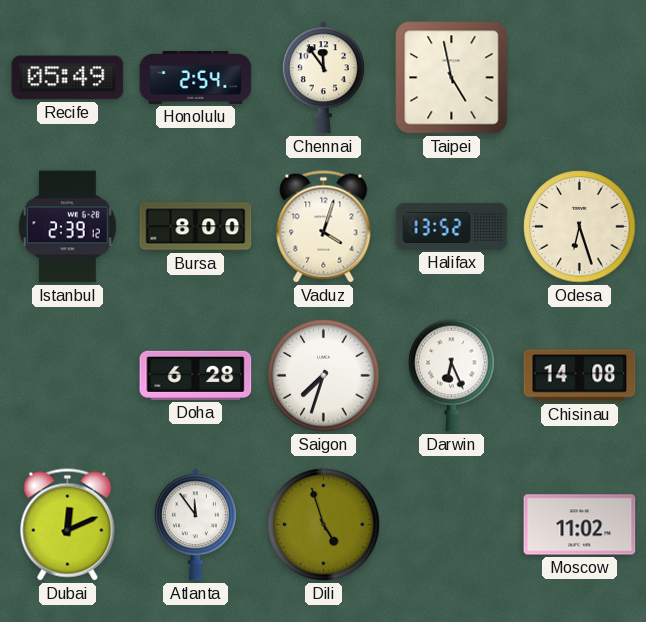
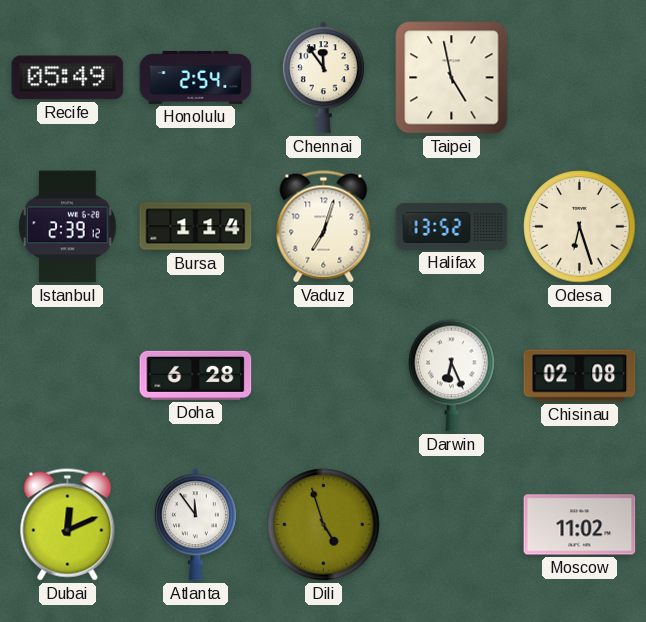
Bursa: 8:00 -> 1:14
Vaduz: 4:03 -> 7:03
Saigon: 7:33 -> none
Chisinau: 14:08 -> 02:08
